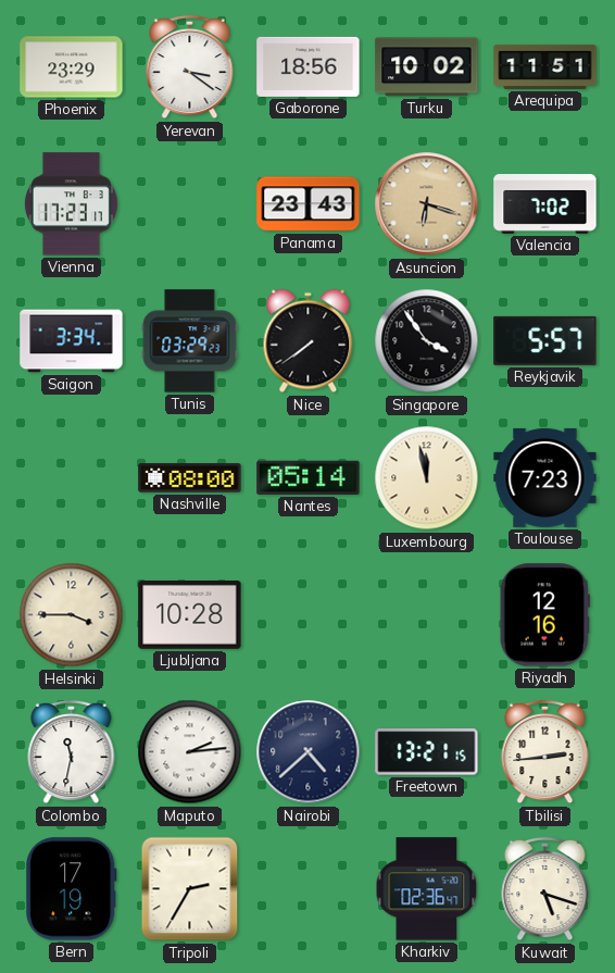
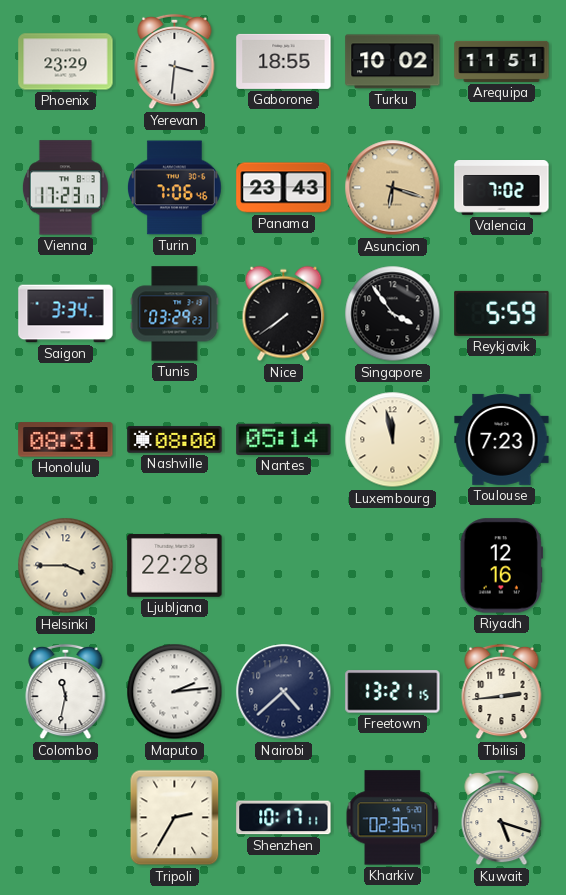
Yerevan: 3:21 -> 3:31
Gaborone: 18:56 -> 18:55
Turin: none -> 7:06
Reykjavik: 5:57 -> 5:59
Honolulu: none -> 08:31
Ljubljana: 10:28 -> 22:28
Bern: 17:19 -> none
Shenzhen: none -> 10:17
